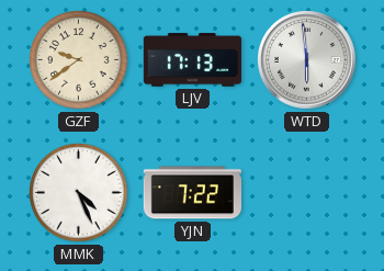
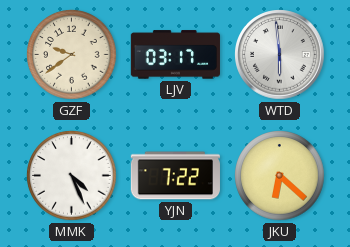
LJV: 17:13 -> 03:17
JKU: none -> 6:22
